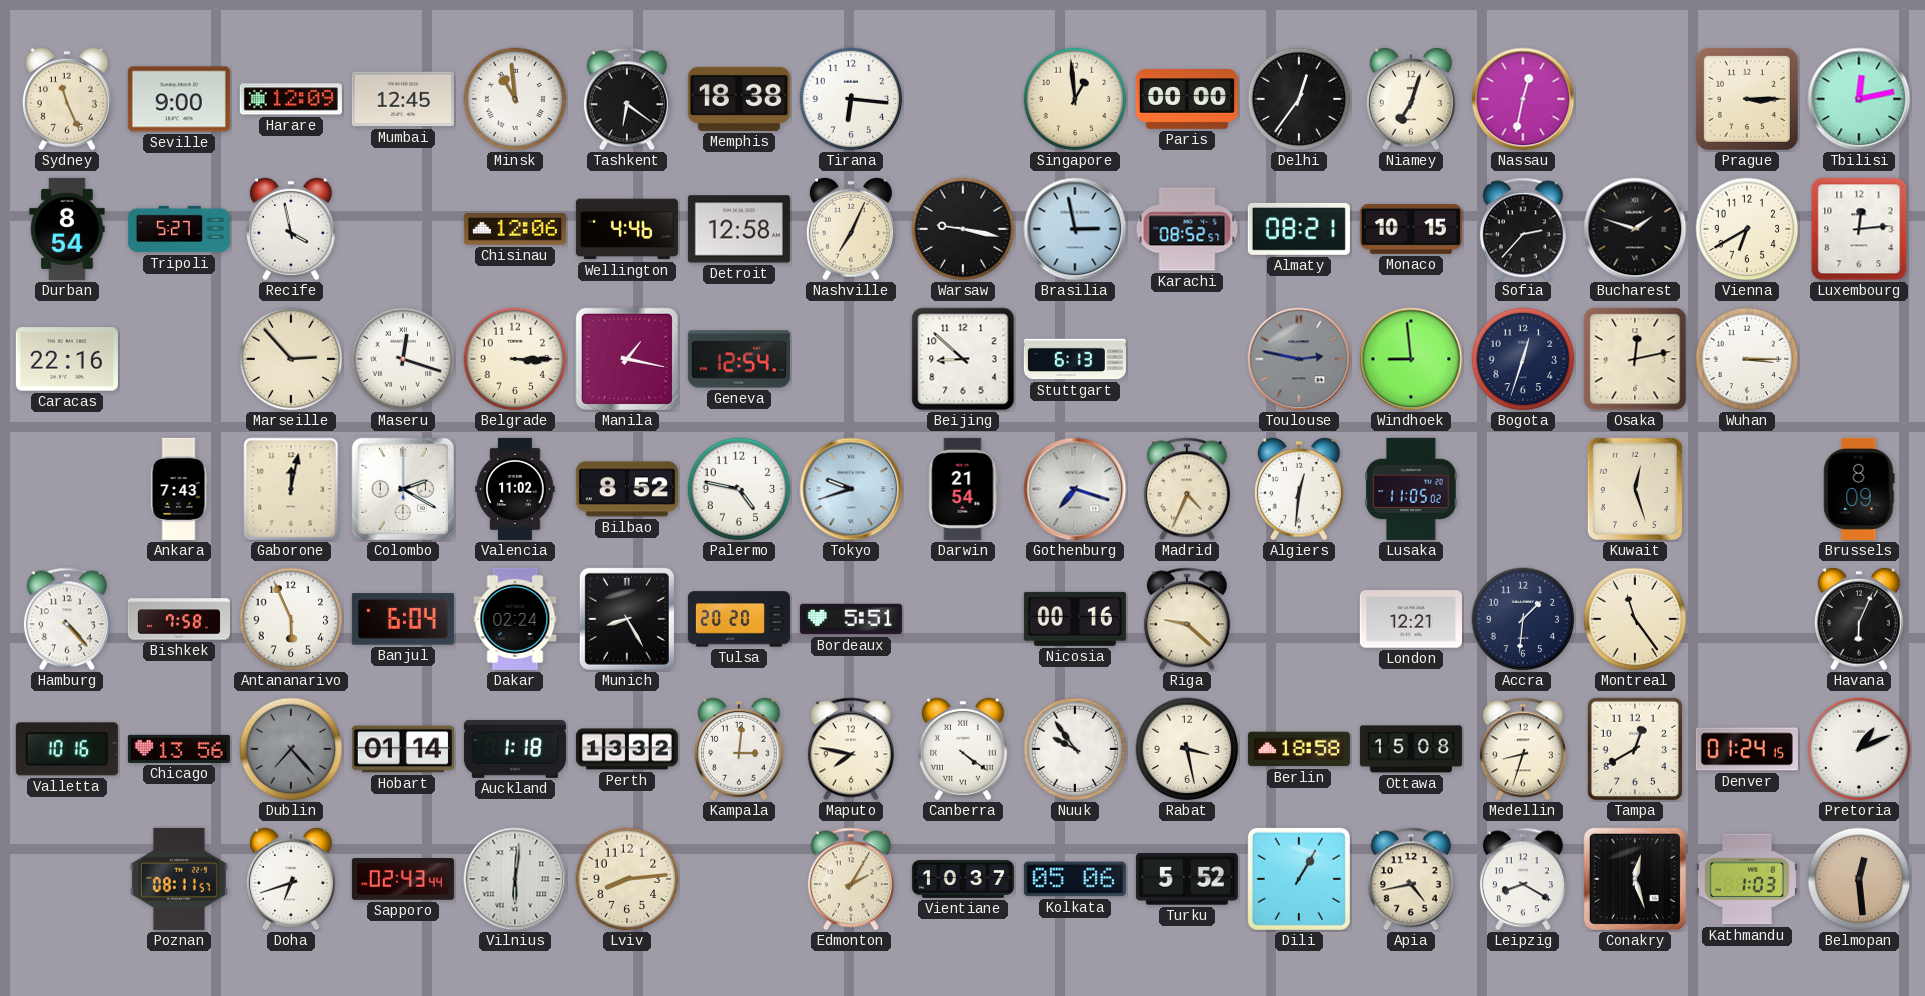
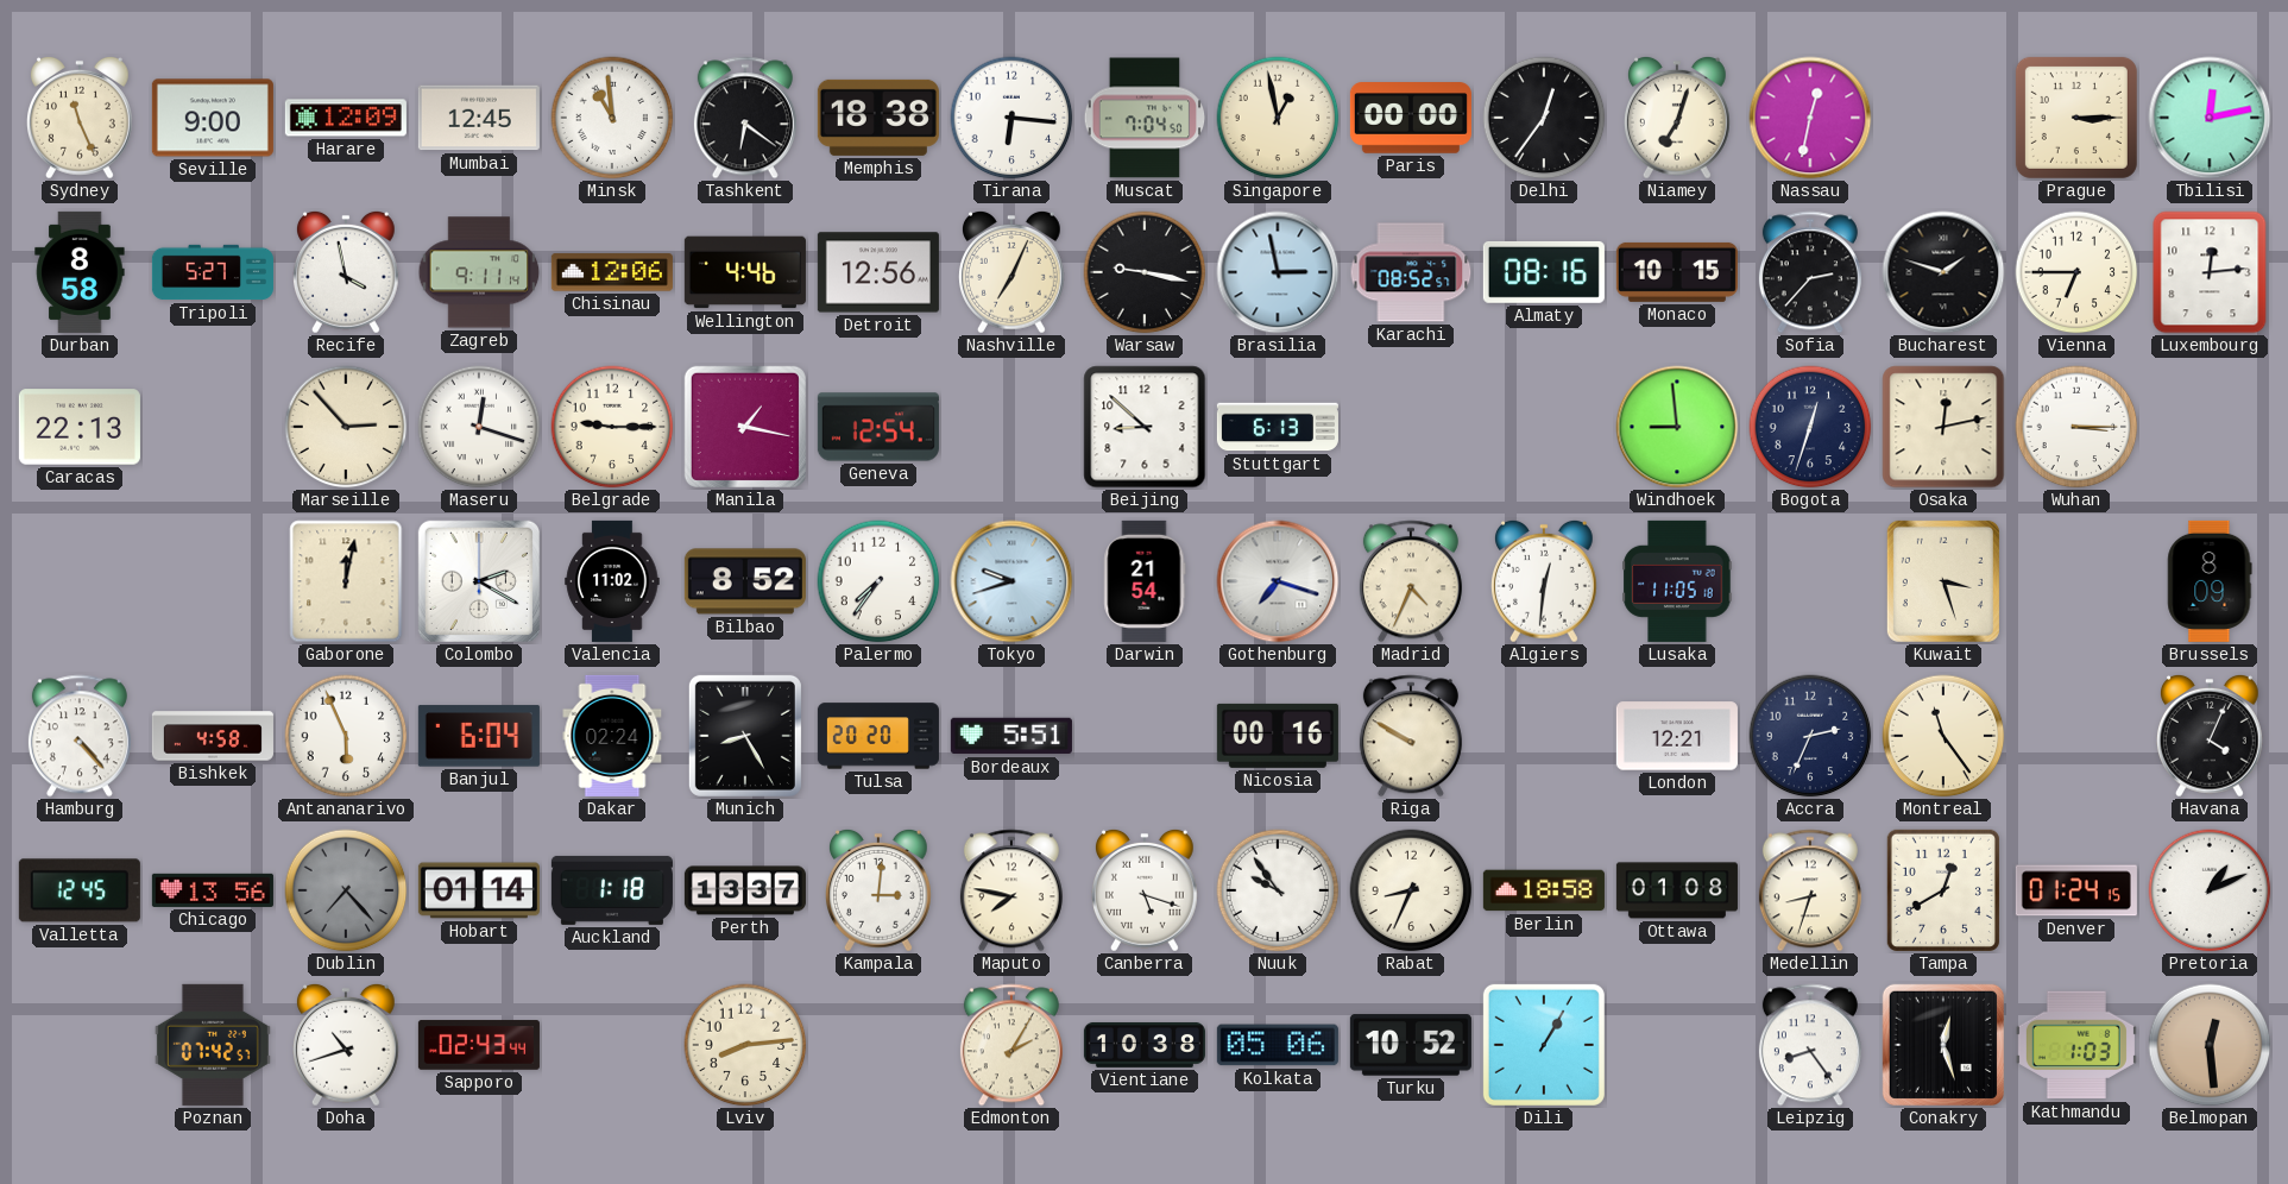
Muscat: none -> 7:04
Singapore: 12:59 -> 12:58
Durban: 8:54 -> 8:58
Zagreb: none -> 9:11
Detroit: 12:58 -> 12:56
Almaty: 08:21 -> 08:16
Vienna: 6:40 -> 6:45
Caracas: 22:16 -> 22:13
Belgrade: 3:15 -> 9:15
Toulouse: 2:47 -> none
Ankara: 7:43 -> none
Palermo: 4:47 -> 7:36
Lusaka: 11:05:02 -> 11:05:18
Kuwait: 12:27 -> 3:27
Bishkek: 7:58 -> 4:58
Riga: 9:22 -> 9:50
Accra: 1:31 -> 2:34
Havana: 6:04 -> 4:04
Valletta: 10:16 -> 12:45
Perth: 13:32 -> 13:37
Canberra: 4:21 -> 5:18
Rabat: 3:28 -> 8:34
Ottawa: 15:08 -> 01:08
Poznan: 08:11 -> 07:42
Doha: 6:42 -> 10:42
Vilnius: 6:01 -> none
Vientiane: 10:37 -> 10:38
Turku: 5:52 -> 10:52
Apia: 4:43 -> none
Leipzig: 8:20 -> 8:24
